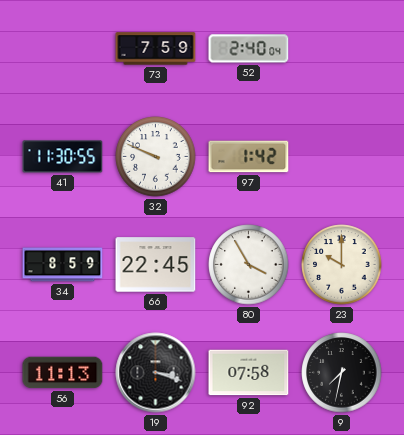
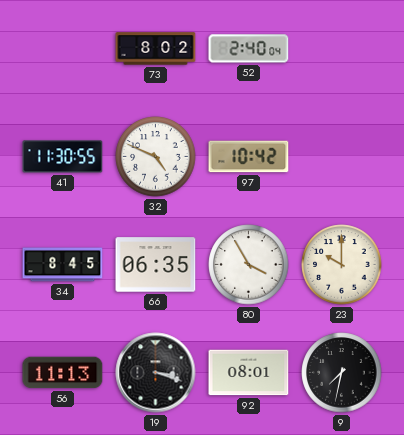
73: 7:59 -> 8:02
32: 9:49 -> 4:49
97: 1:42 -> 10:42
34: 8:59 -> 8:45
66: 22:45 -> 06:35
92: 07:58 -> 08:01
